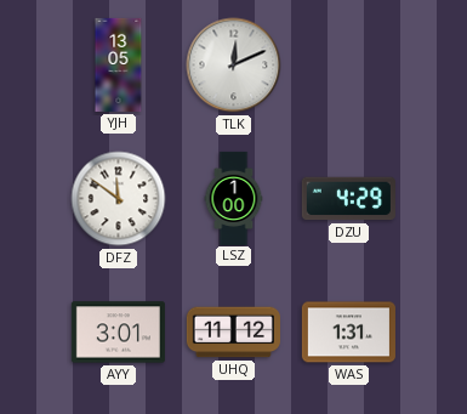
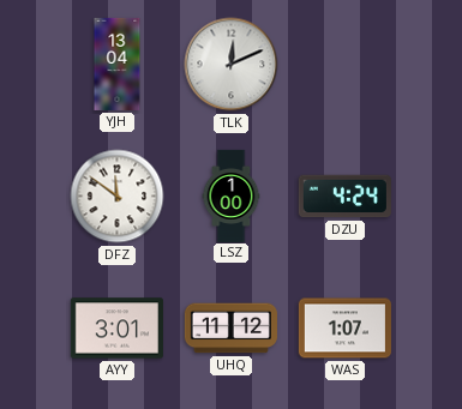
YJH: 13:05 -> 13:04
DZU: 4:29 -> 4:24
WAS: 1:31 -> 1:07
